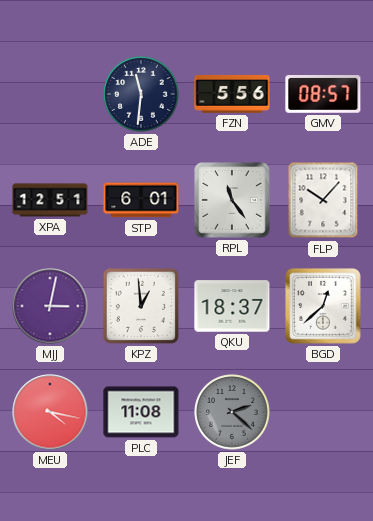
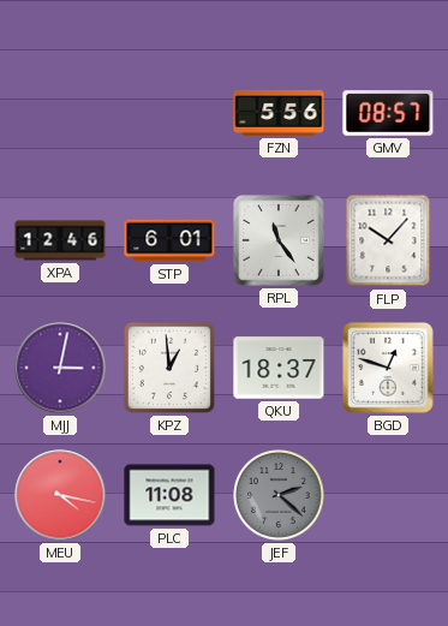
ADE: 11:31 -> none
XPA: 12:51 -> 12:46
BGD: 12:38 -> 12:48
